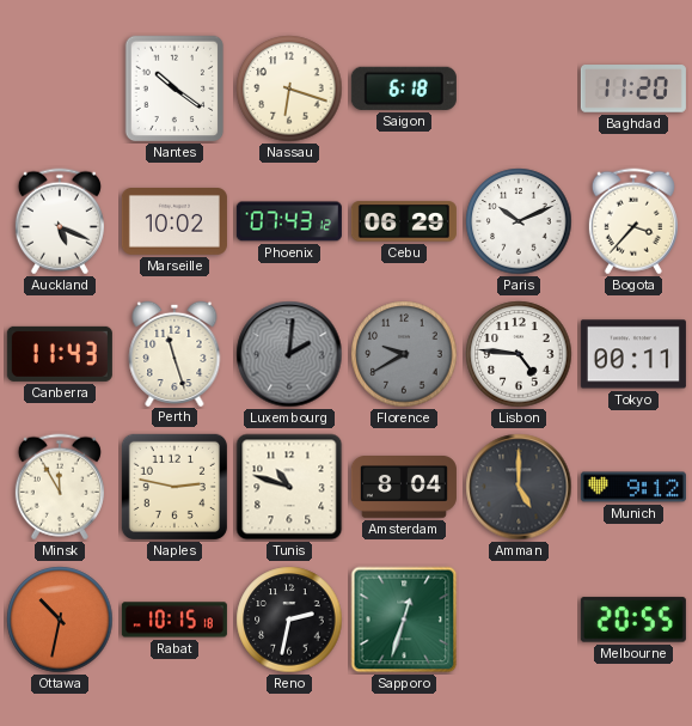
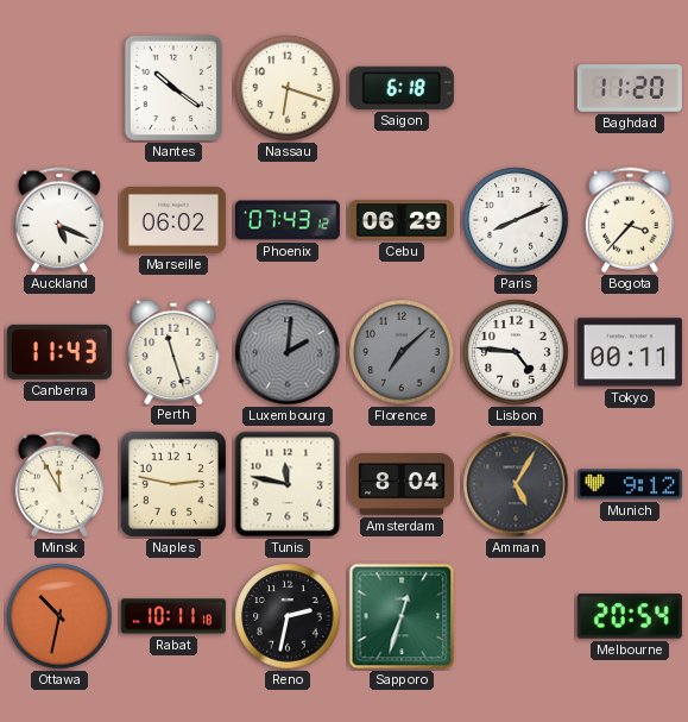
Marseille: 10:02 -> 06:02
Paris: 10:11 -> 8:11
Florence: 9:40 -> 7:08
Tunis: 10:48 -> 11:47
Amman: 5:00 -> 5:05
Rabat: 10:15 -> 10:11
Melbourne: 20:55 -> 20:54
